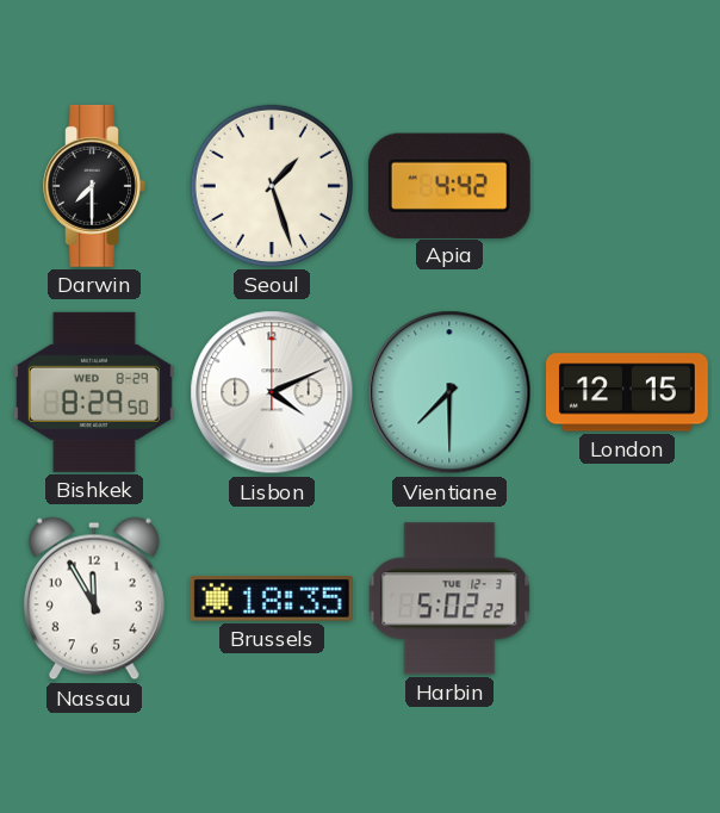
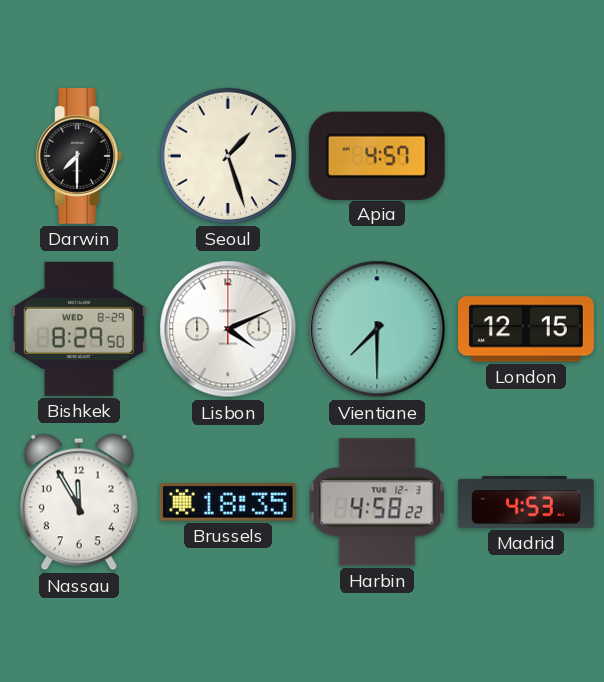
Apia: 4:42 -> 4:57
Harbin: 5:02 -> 4:58
Madrid: none -> 4:53
